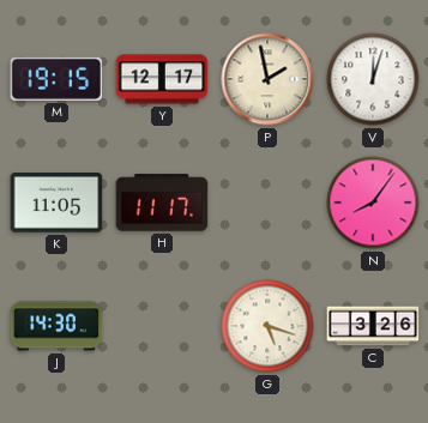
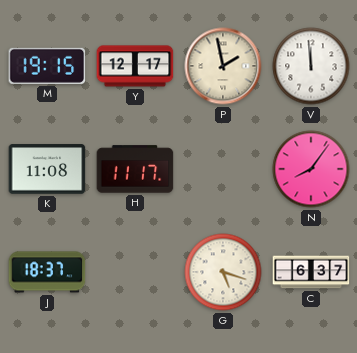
V: 12:03 -> 11:59
K: 11:05 -> 11:08
J: 14:30 -> 18:37
C: 3:26 -> 6:37
